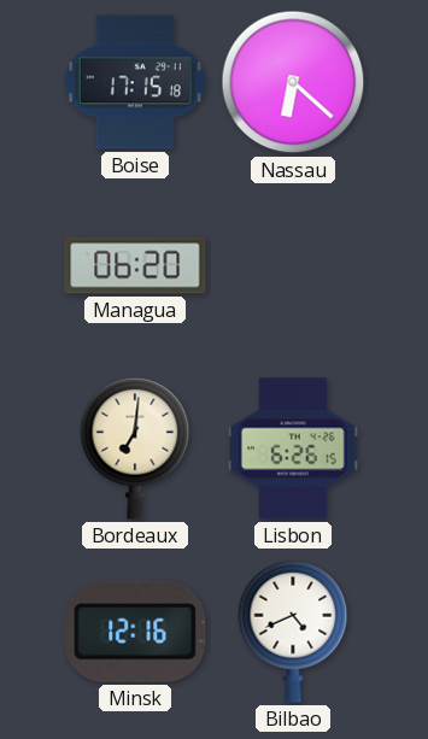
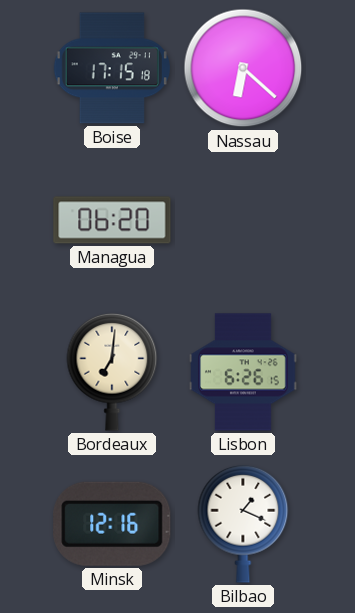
Bilbao: 4:41 -> 1:19
